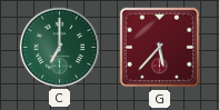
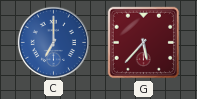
C dial: green -> blue
